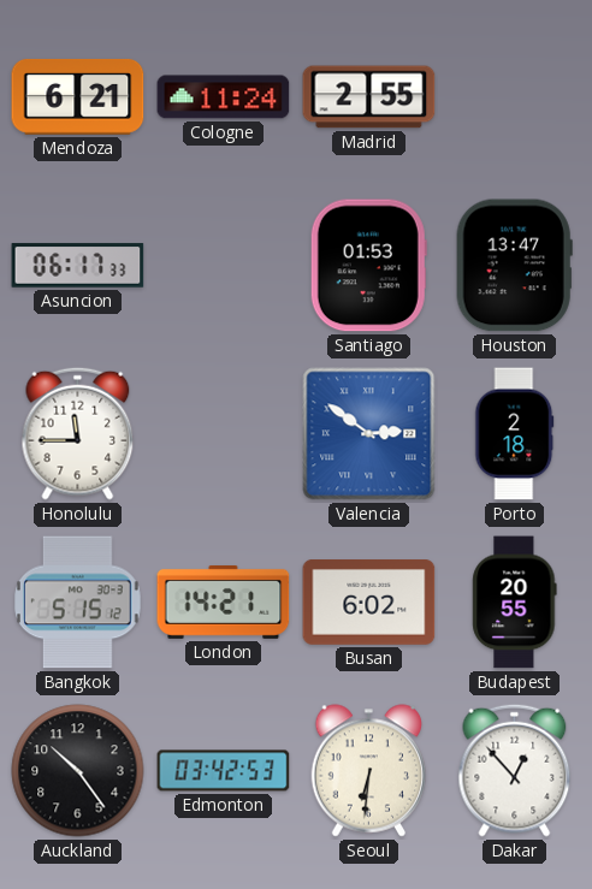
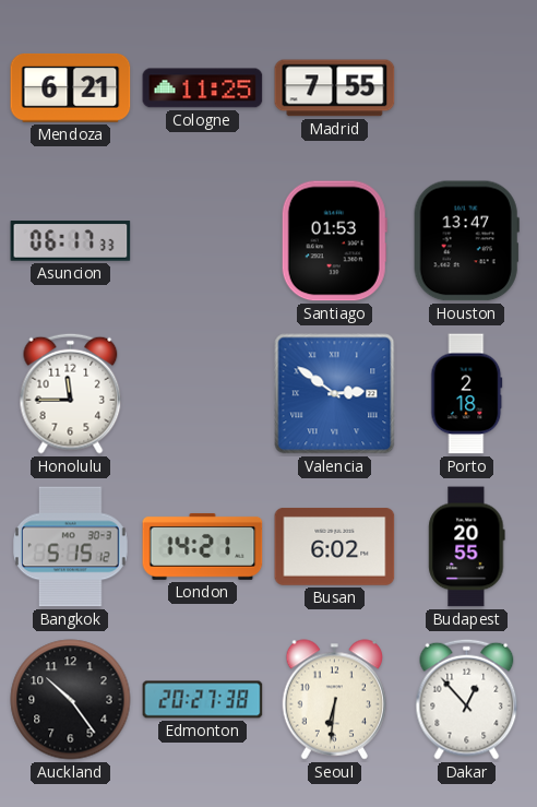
Cologne: 11:24 -> 11:25
Madrid: 2:55 -> 7:55
Edmonton: 03:42 -> 20:27
